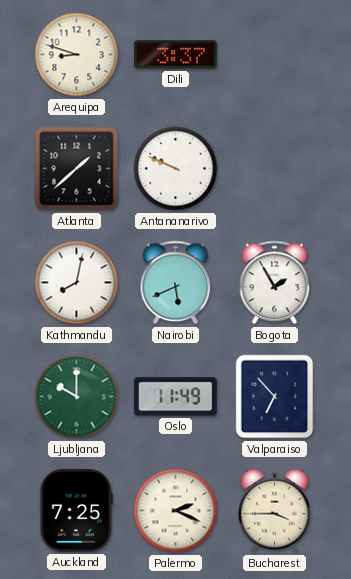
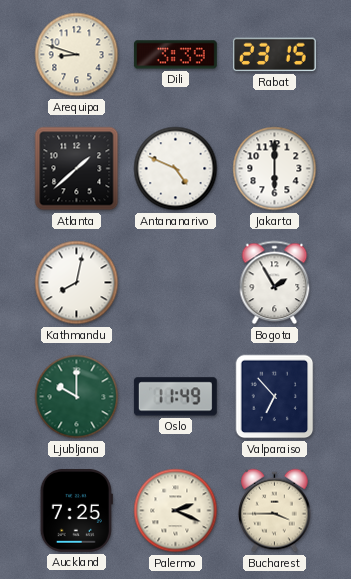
Dili: 3:37 -> 3:39
Rabat: none -> 23:15
Antananarivo: 9:49 -> 4:49
Jakarta: none -> 6:00
Nairobi: 5:41 -> none
